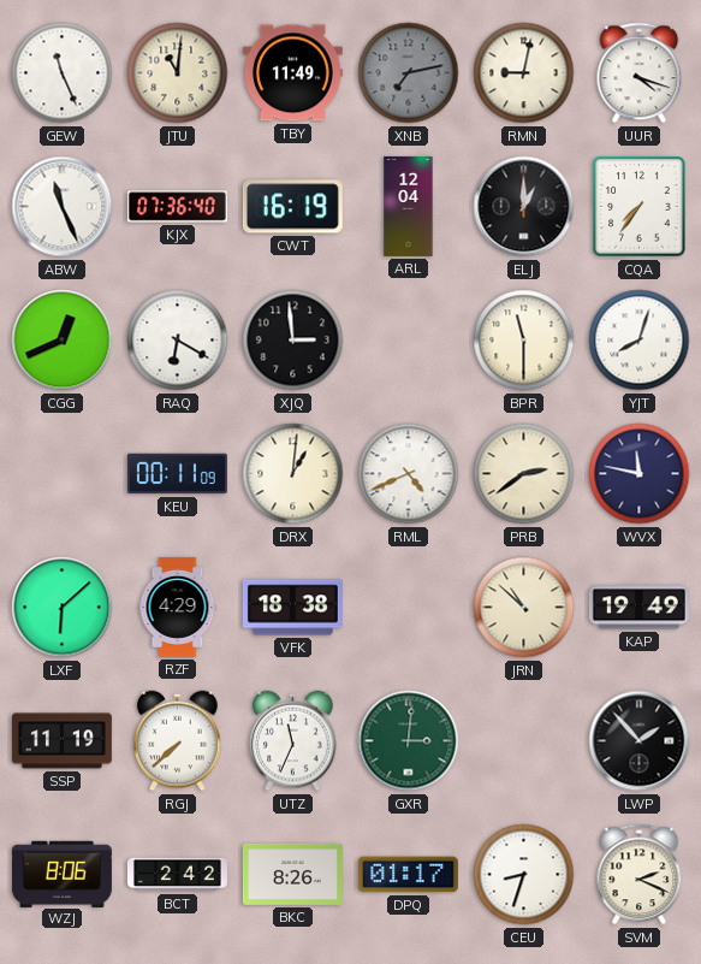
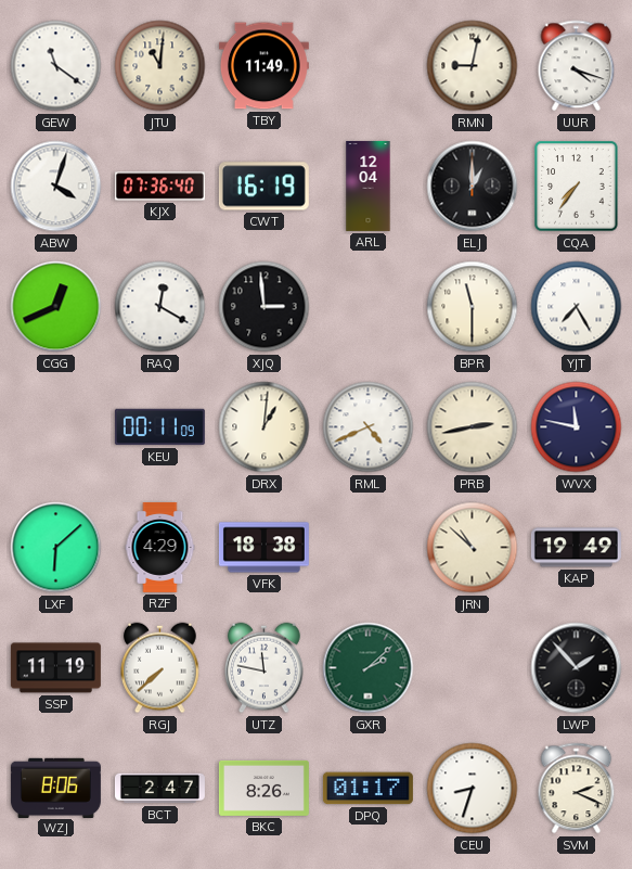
GEW: 11:26 -> 11:21
XNB: 7:13 -> none
ABW: 11:26 -> 4:03
RAQ: 6:20 -> 12:20
YJT: 8:03 -> 7:25
PRB: 2:39 -> 2:43
UTZ: 11:34 -> 11:47
GXR: 3:01 -> 2:08
BCT: 2:42 -> 2:47
